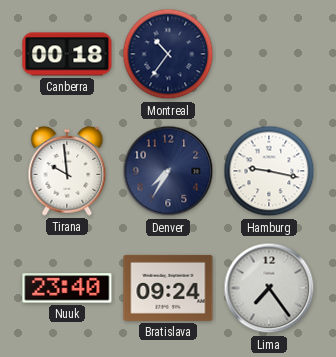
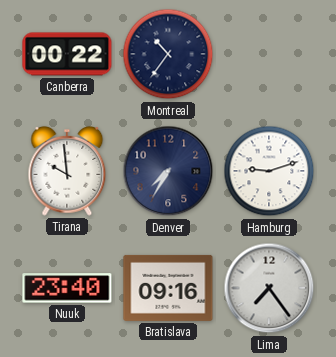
Canberra: 00:18 -> 00:22
Hamburg: 9:17 -> 9:12
Bratislava: 09:24 -> 09:16
